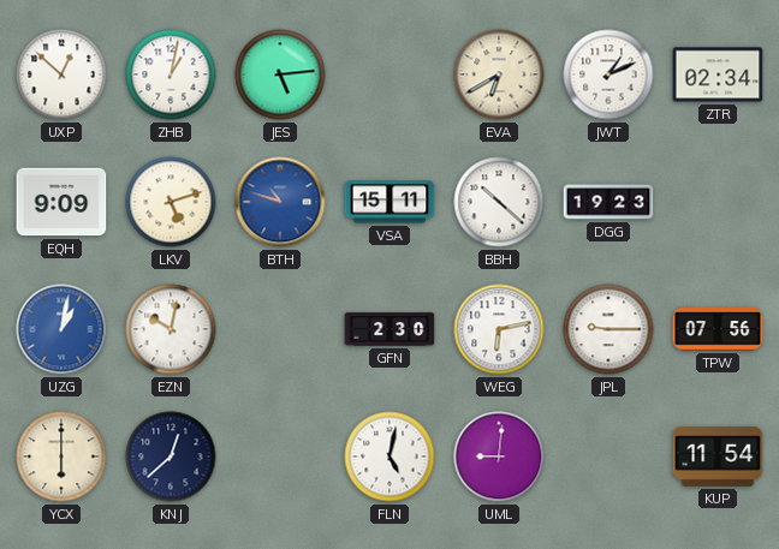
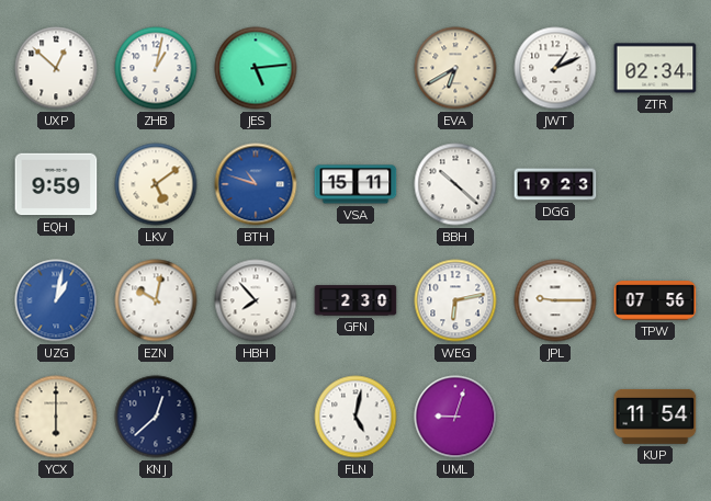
EQH: 9:09 -> 9:59
LKV: 5:12 -> 5:09
HBH: none -> 7:53
UML: 9:01 -> 9:03
